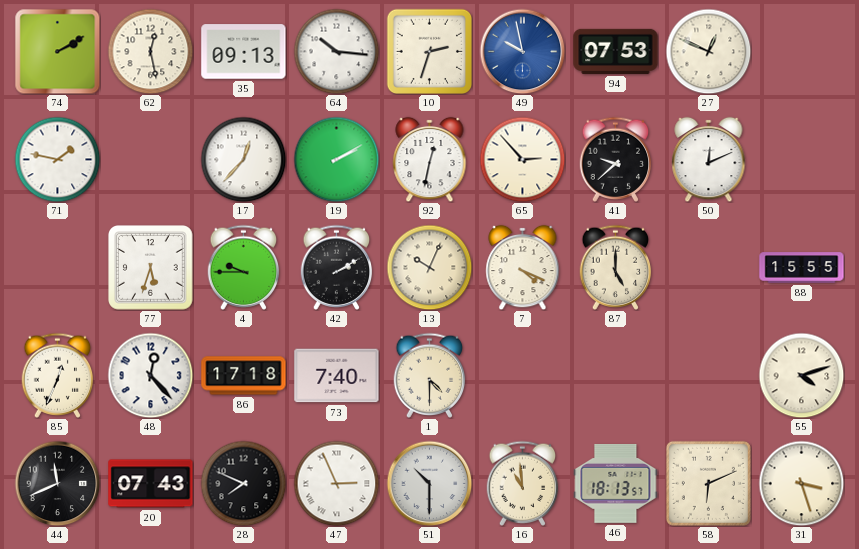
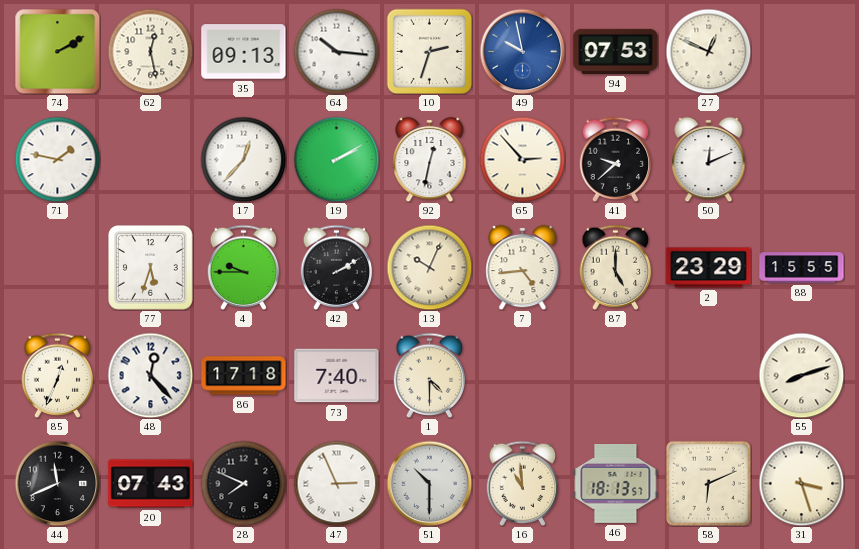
7: 4:19 -> 4:44
2: none -> 23:29
55: 4:12 -> 8:12
